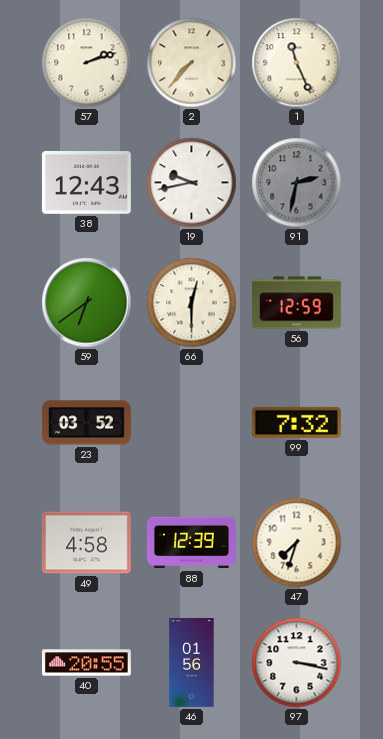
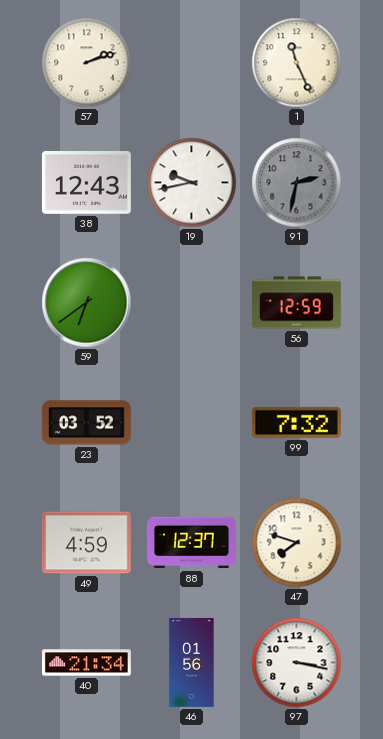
2: 7:37 -> none
66: 12:30 -> none
49: 4:58 -> 4:59
88: 12:39 -> 12:37
47: 7:33 -> 7:48
40: 20:55 -> 21:34
